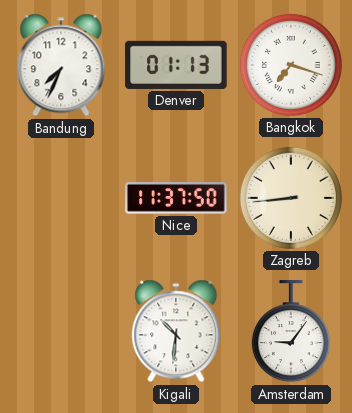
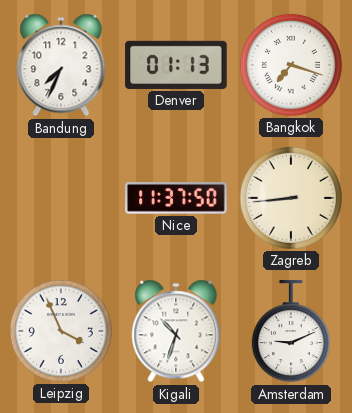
Leipzig: none -> 3:56
Kigali: 10:31 -> 10:33
Amsterdam: 9:06 -> 9:11
